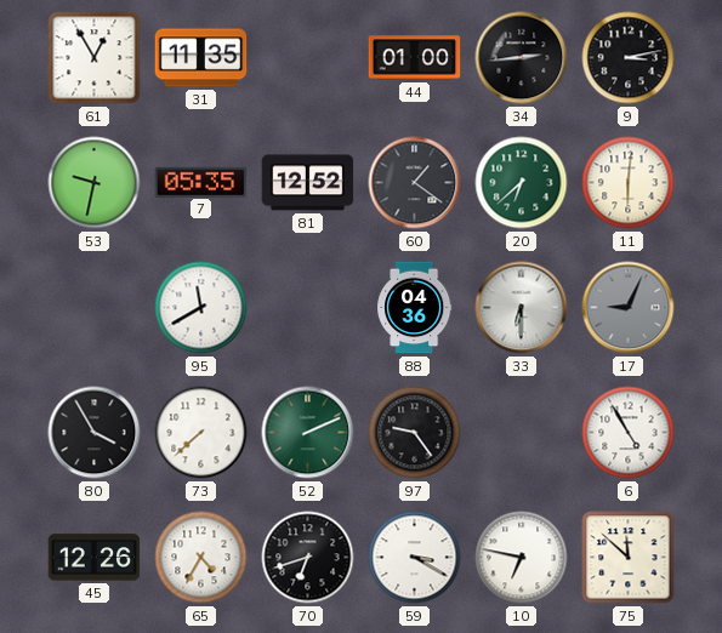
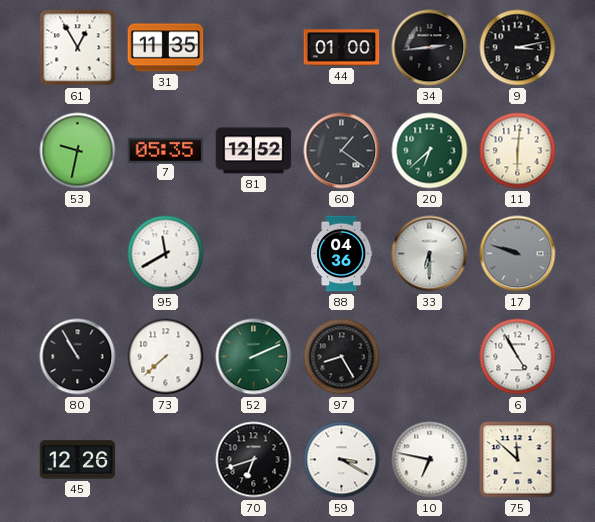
17: 9:04 -> 9:48
80: 3:55 -> 10:55
97: 9:24 -> 8:25
65: 4:35 -> none
